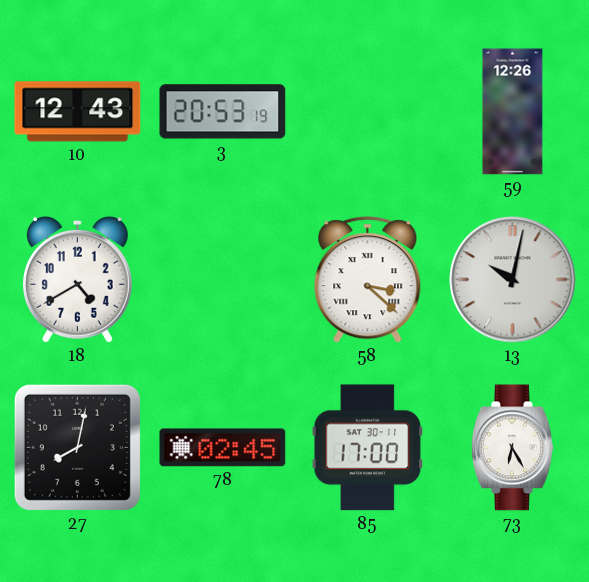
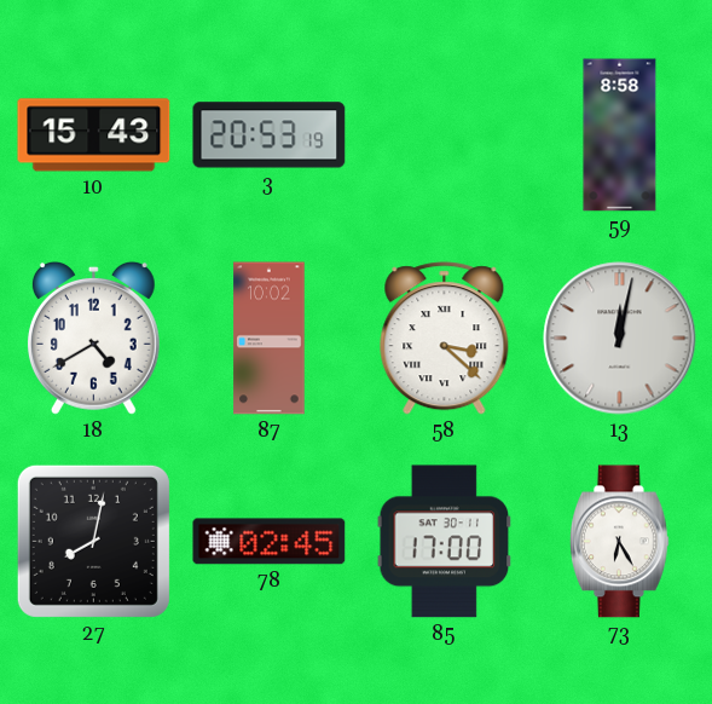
10: 12:43 -> 15:43
59: 12:26 -> 8:58
87: none -> 10:02
13: 10:02 -> 12:02
